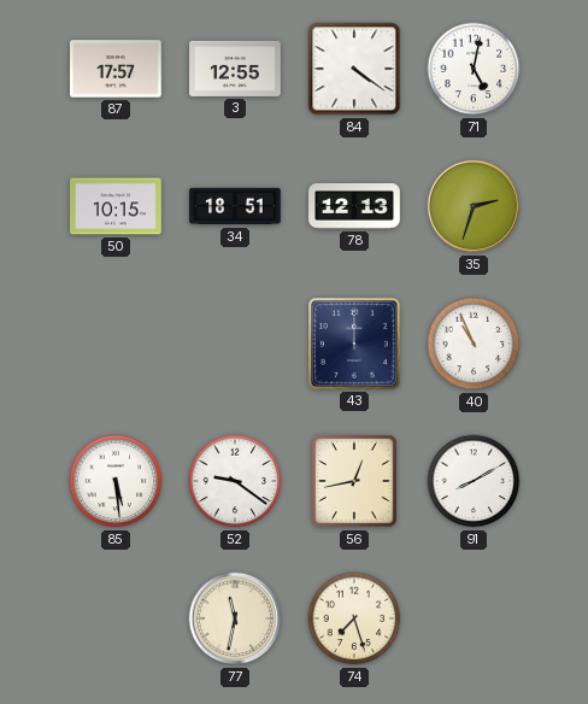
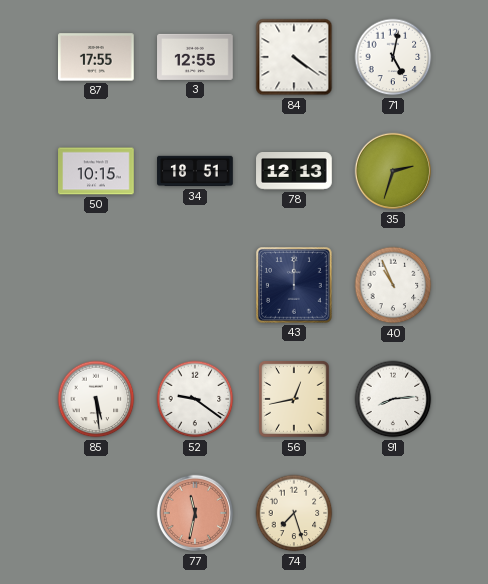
87: 17:57 -> 17:55
91: 8:10 -> 8:14
77 dial: cream -> salmon
